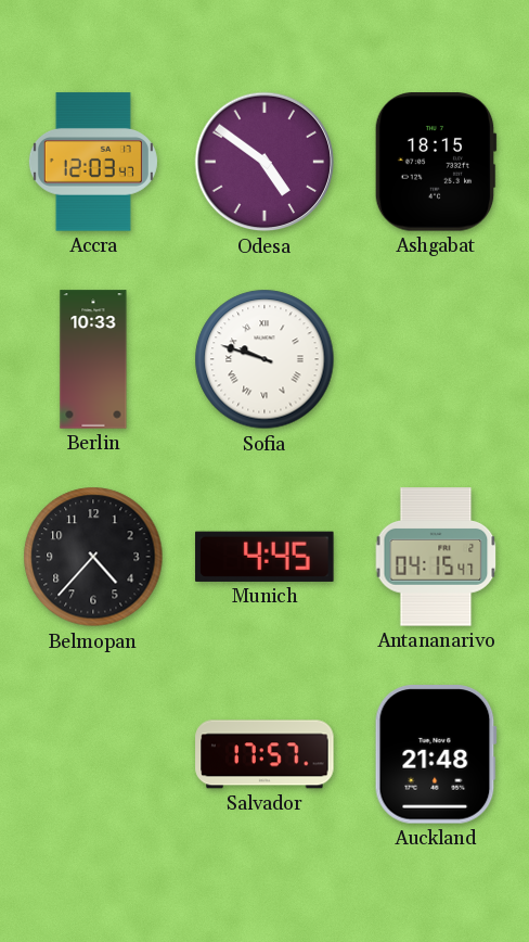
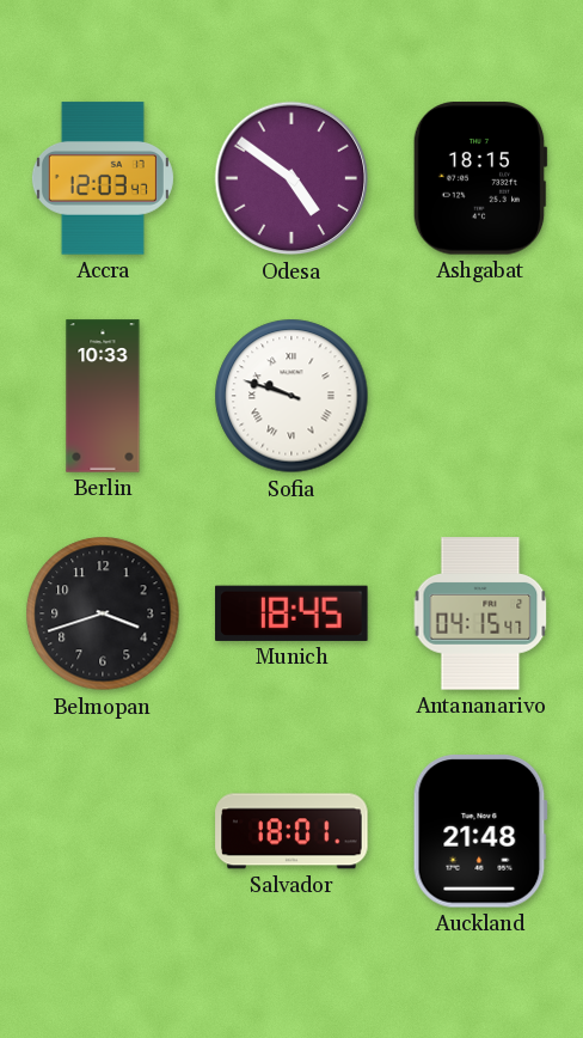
Belmopan: 4:37 -> 3:42
Munich: 4:45 -> 18:45
Salvador: 17:57 -> 18:01
